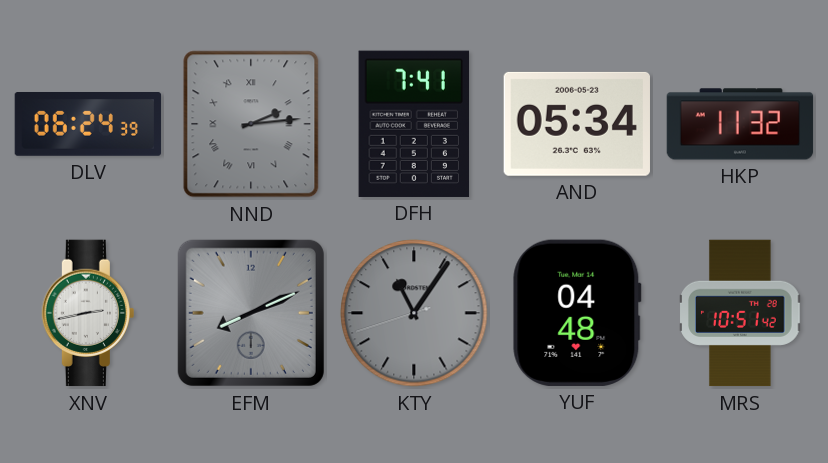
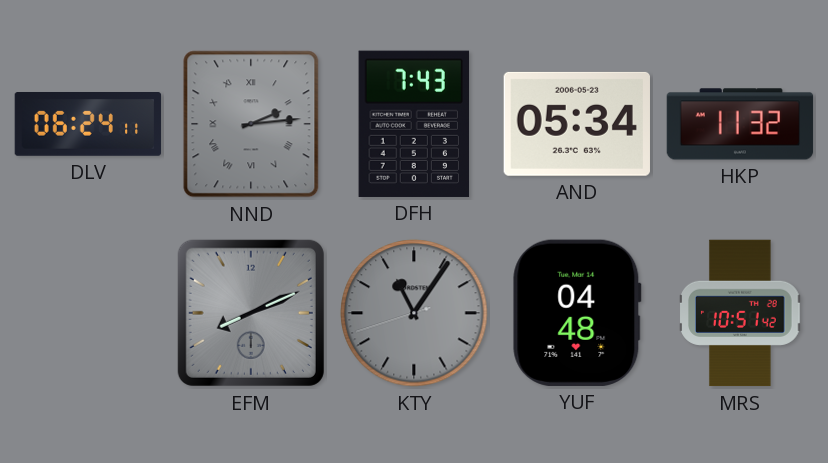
DLV: 06:24:39 -> 06:24:11
DFH: 7:41 -> 7:43
XNV: 2:43 -> none
